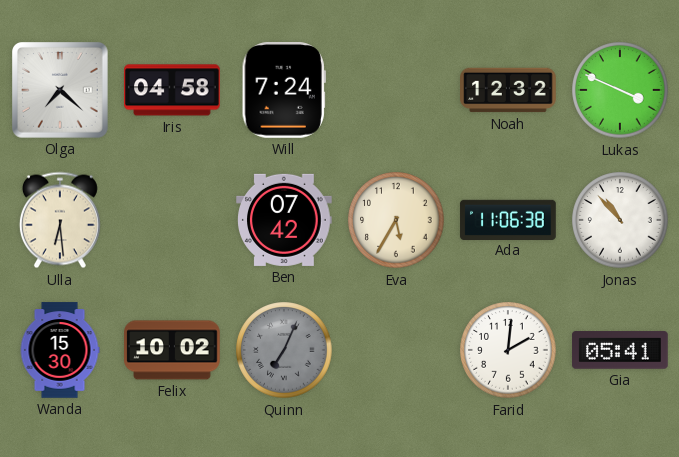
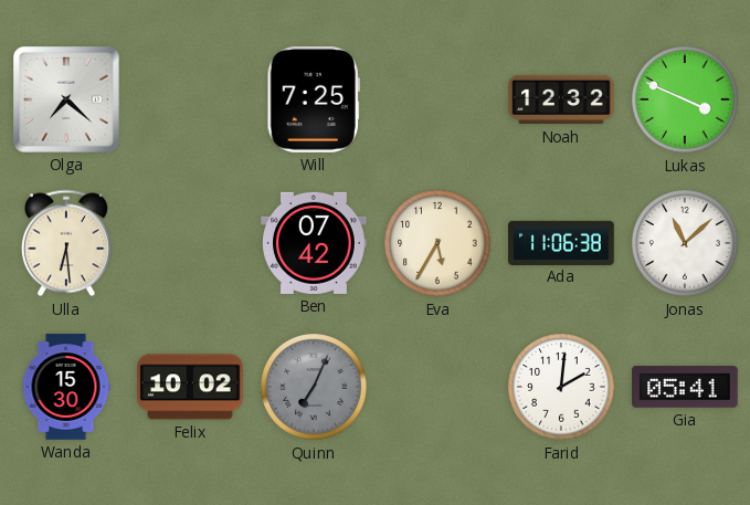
Iris: 04:58 -> none
Will: 7:24 -> 7:25
Jonas: 10:53 -> 11:08
